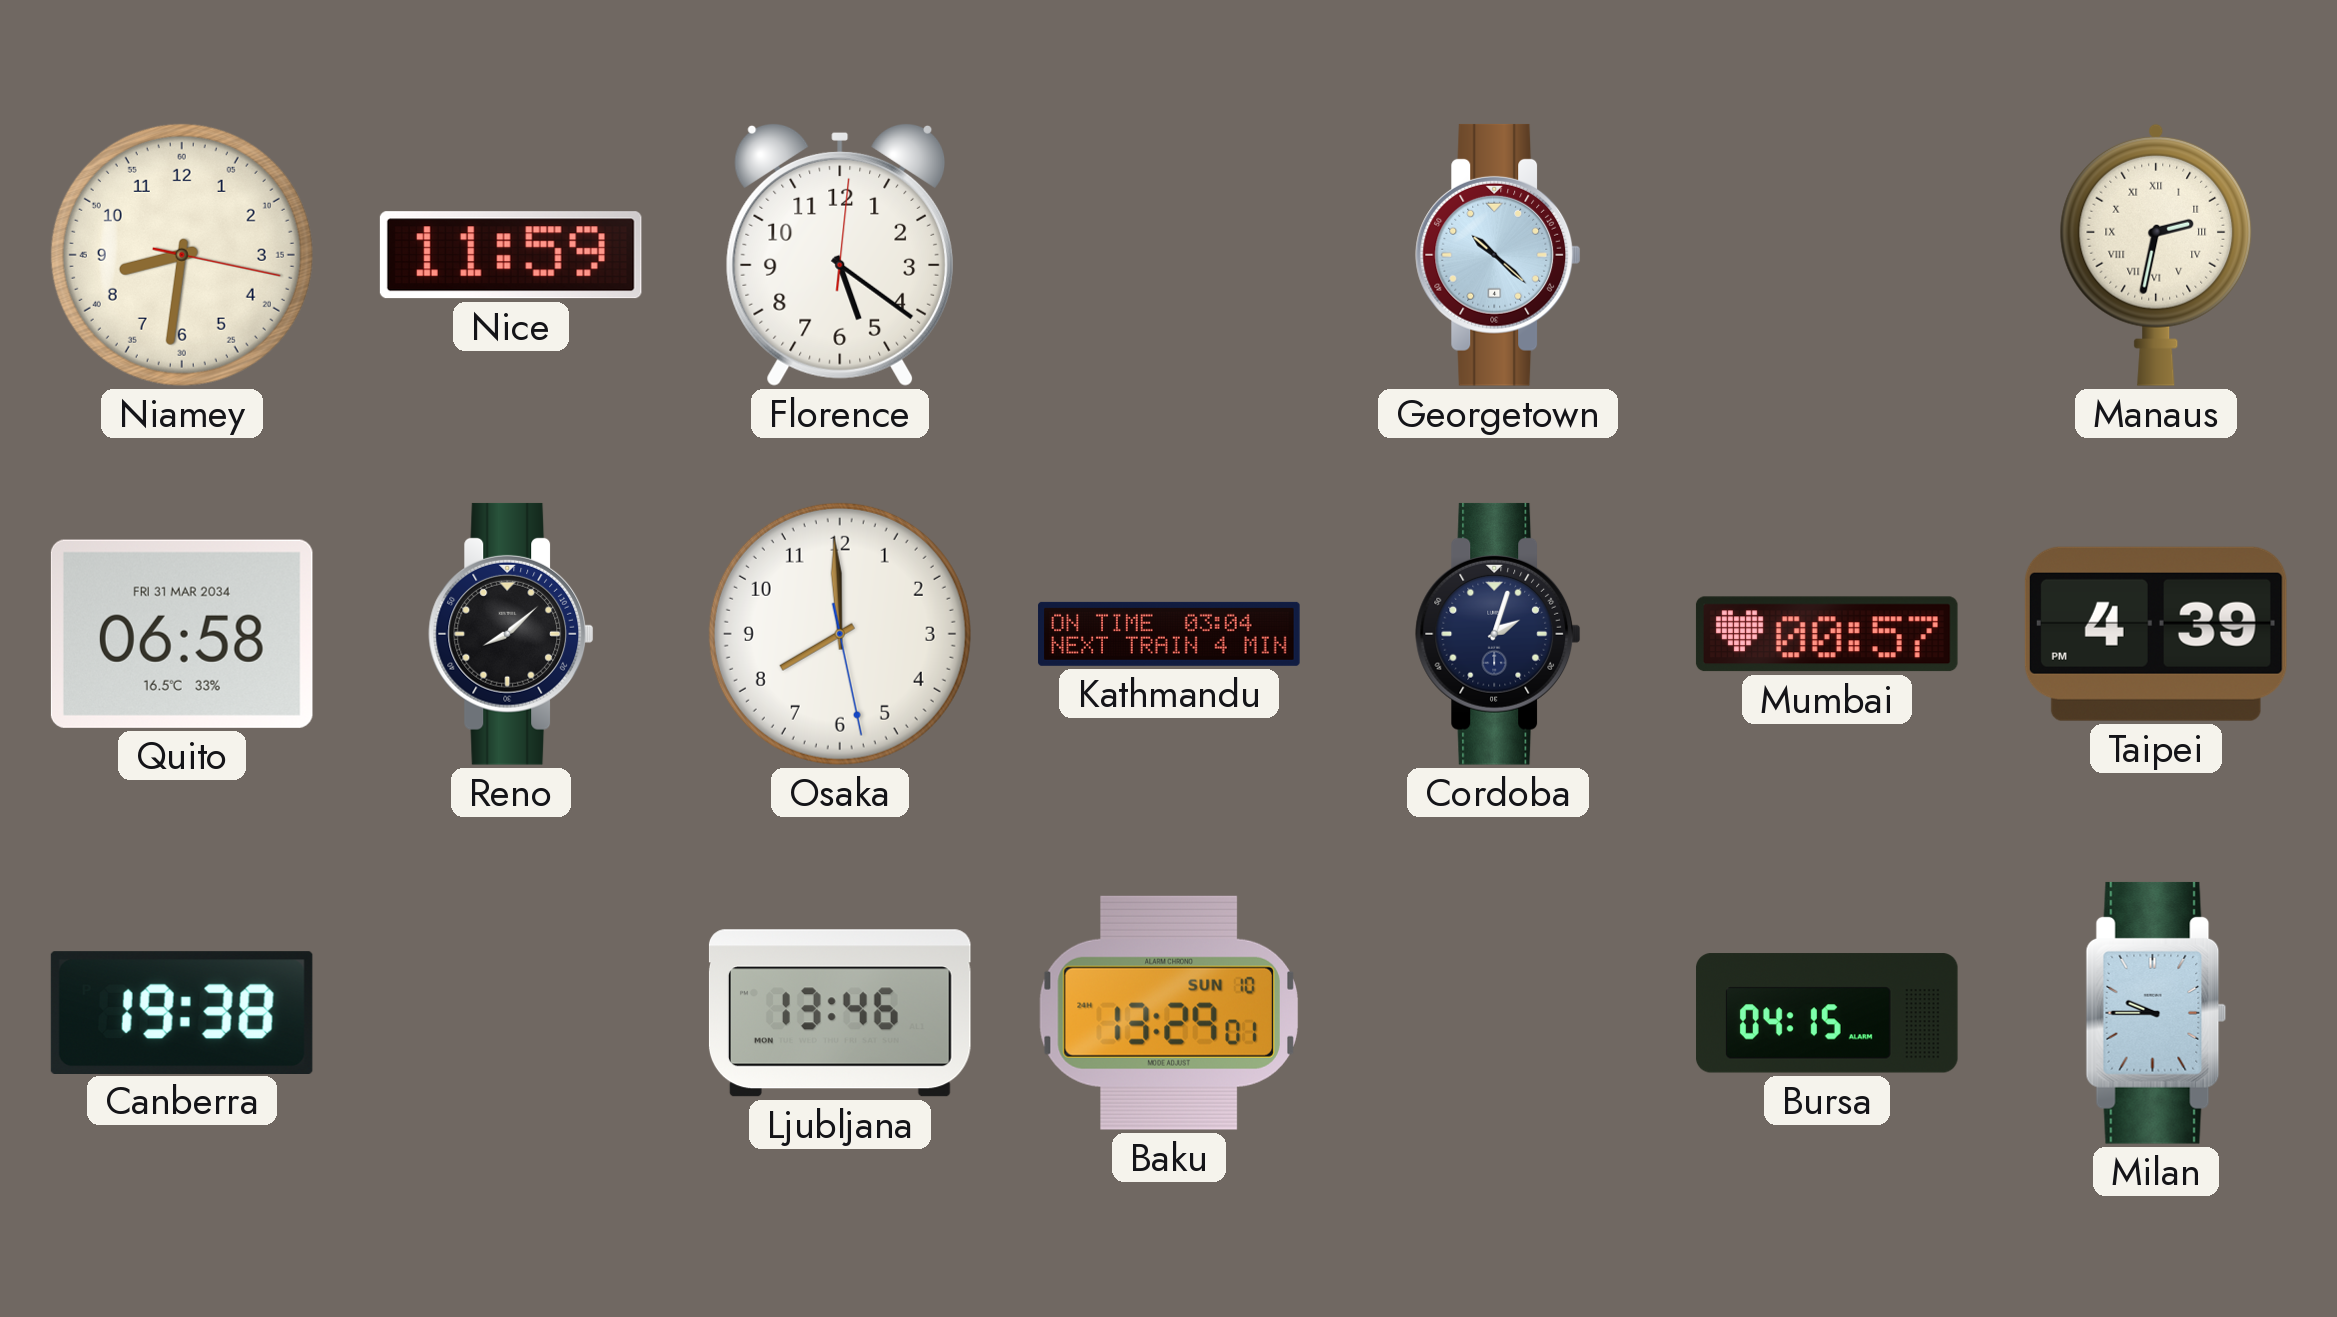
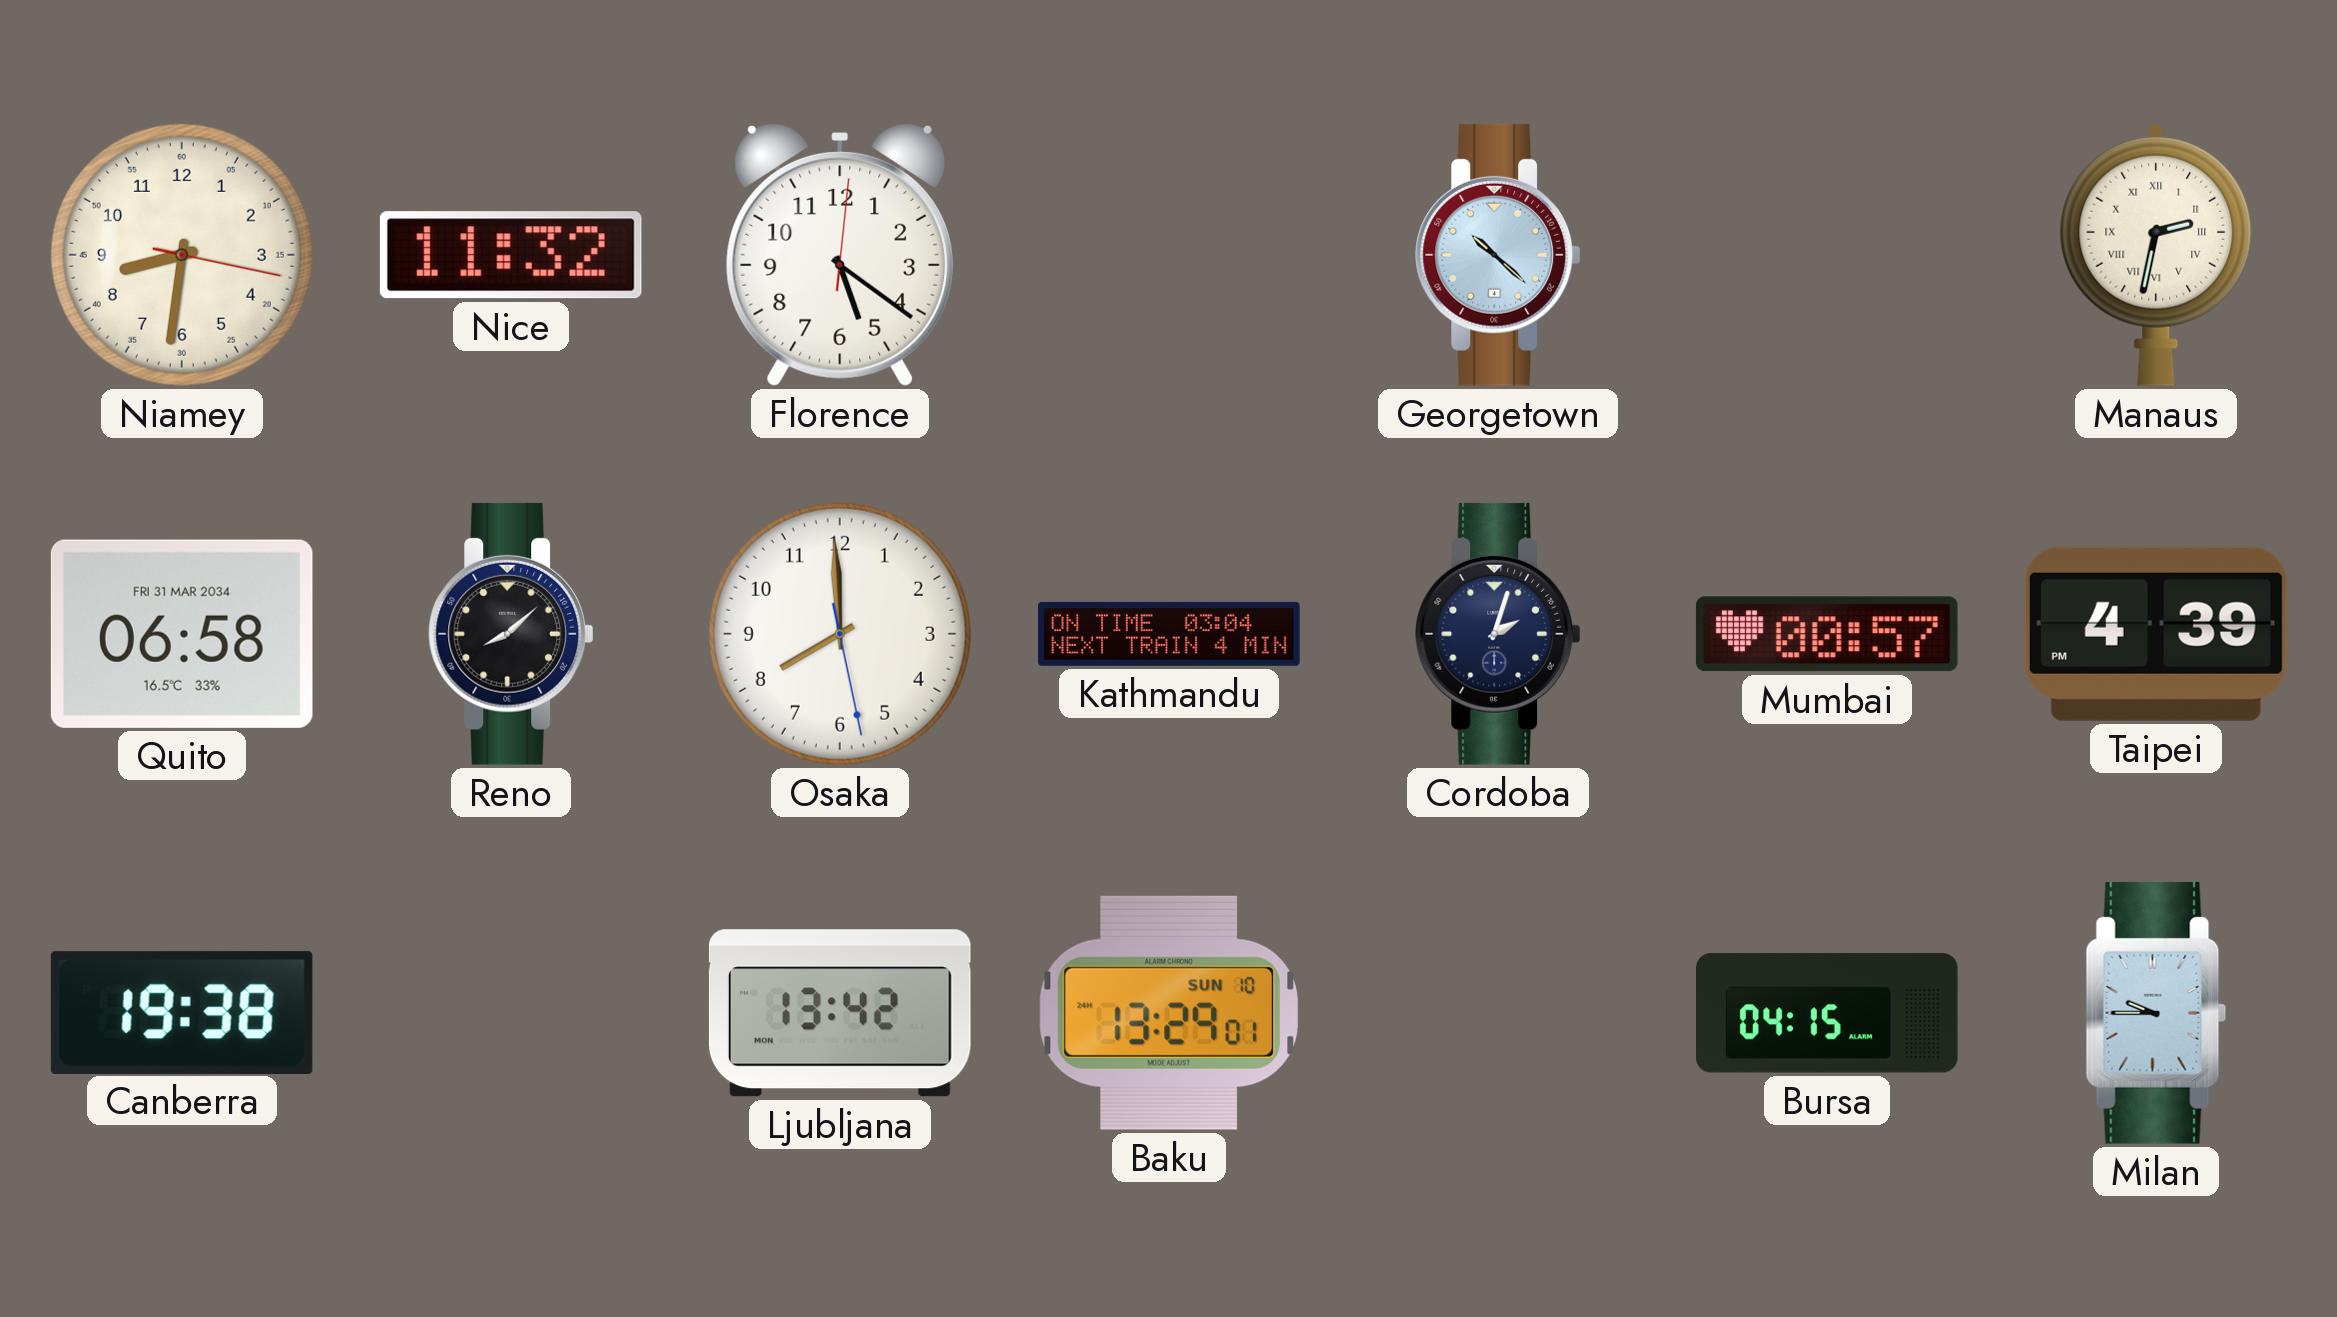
Nice: 11:59 -> 11:32
Ljubljana: 13:46 -> 13:42
